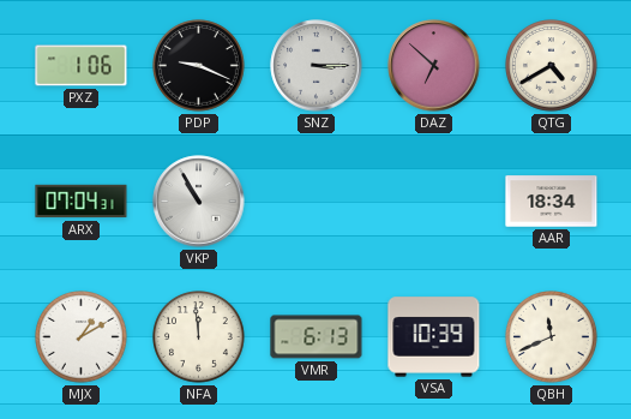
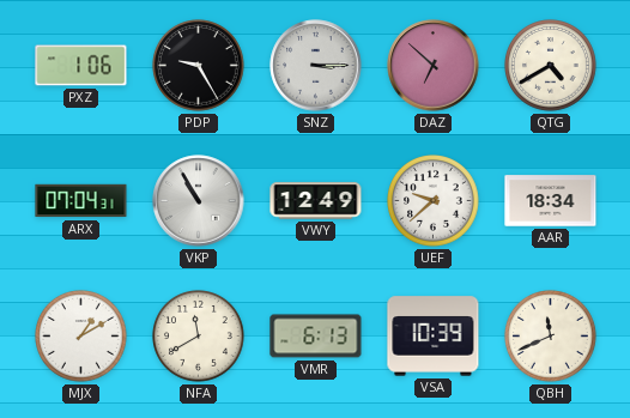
PDP: 9:19 -> 9:25
VWY: none -> 12:49
UEF: none -> 9:38
NFA: 11:59 -> 11:40
